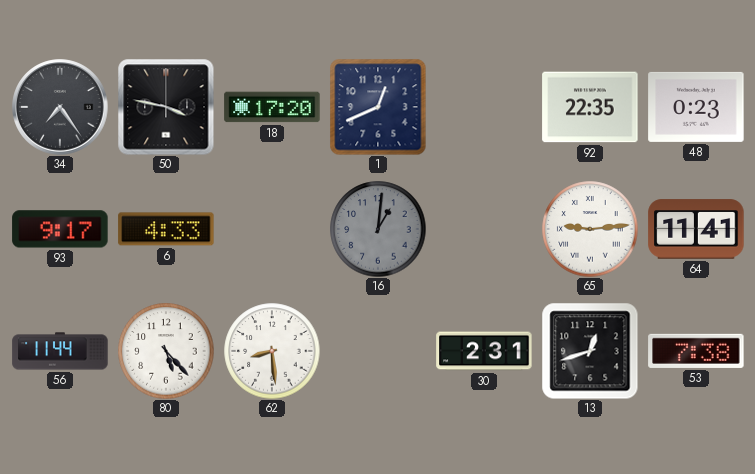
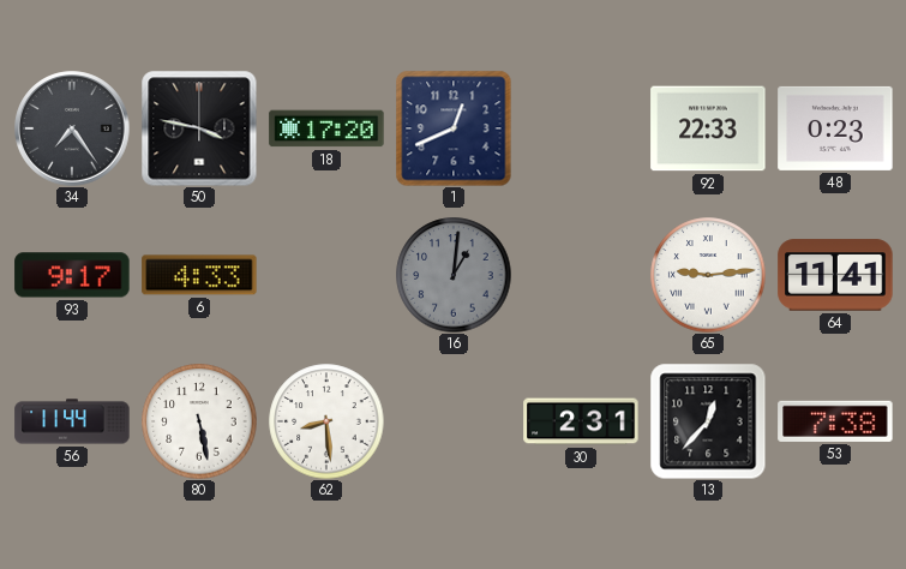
92: 22:35 -> 22:33
80: 5:23 -> 5:28
13: 12:42 -> 12:37
